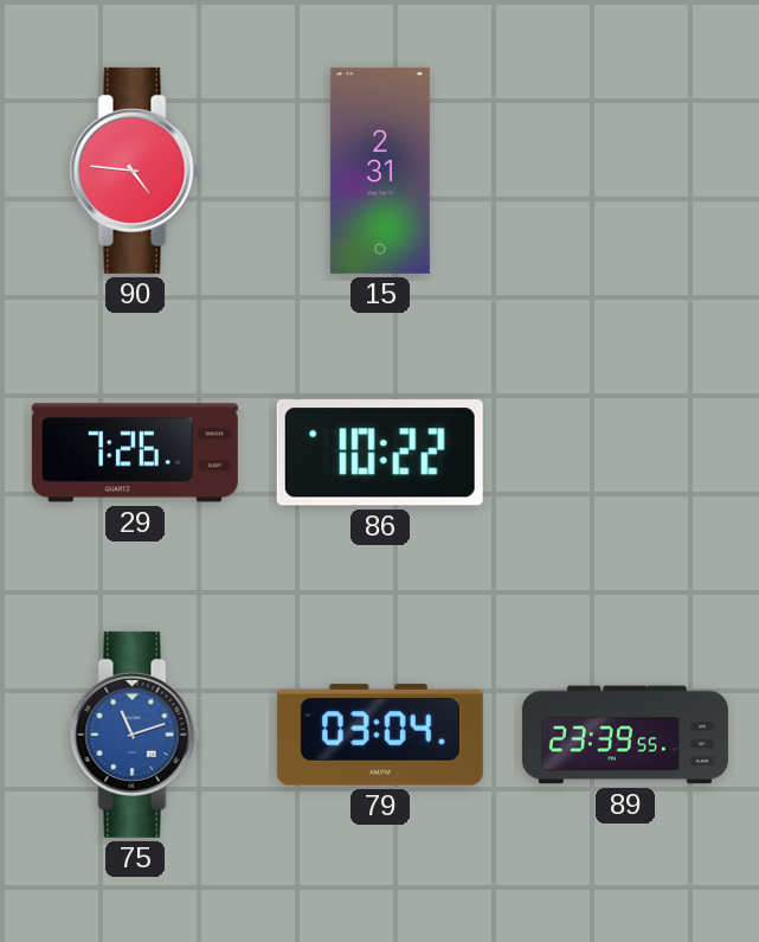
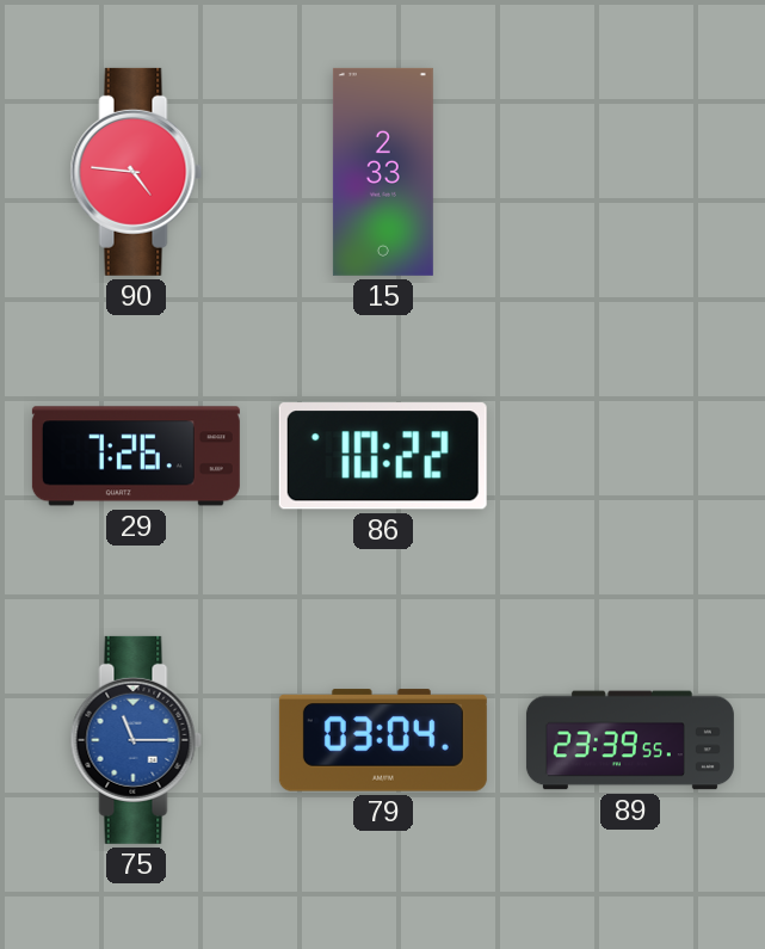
15: 2:31 -> 2:33
75: 11:12 -> 11:15
